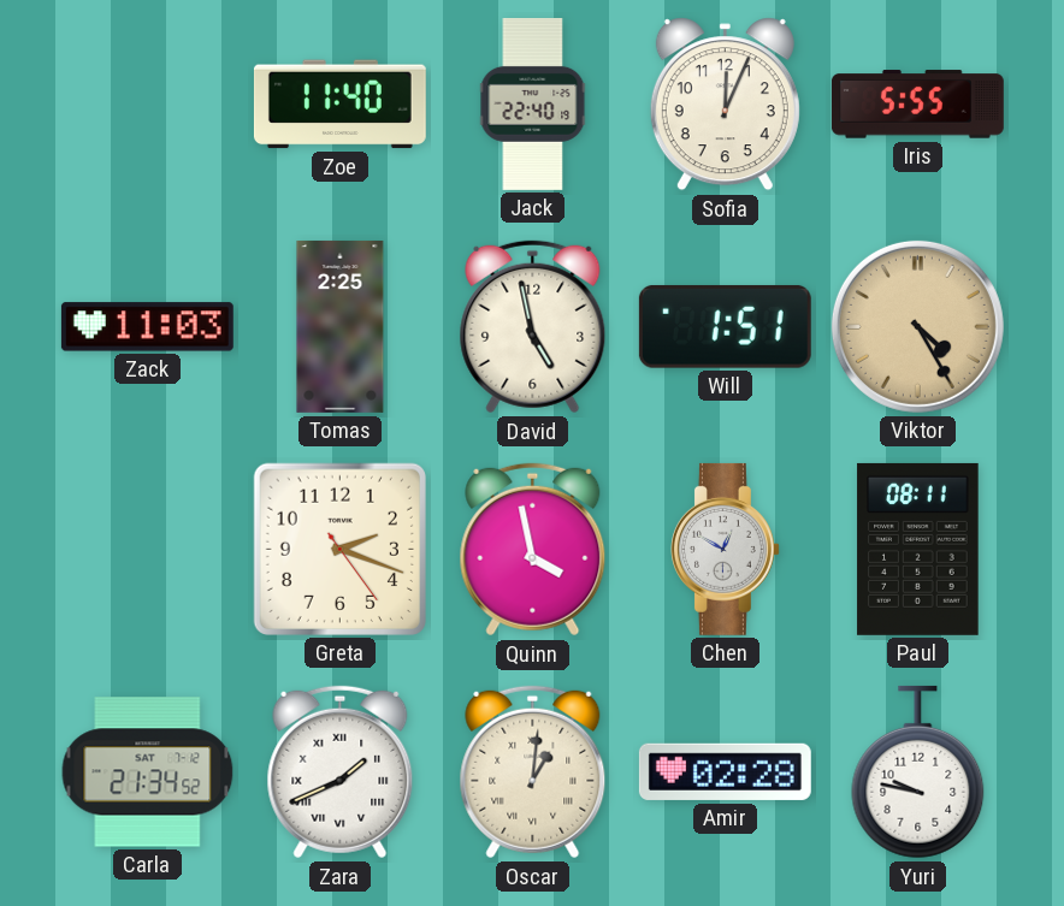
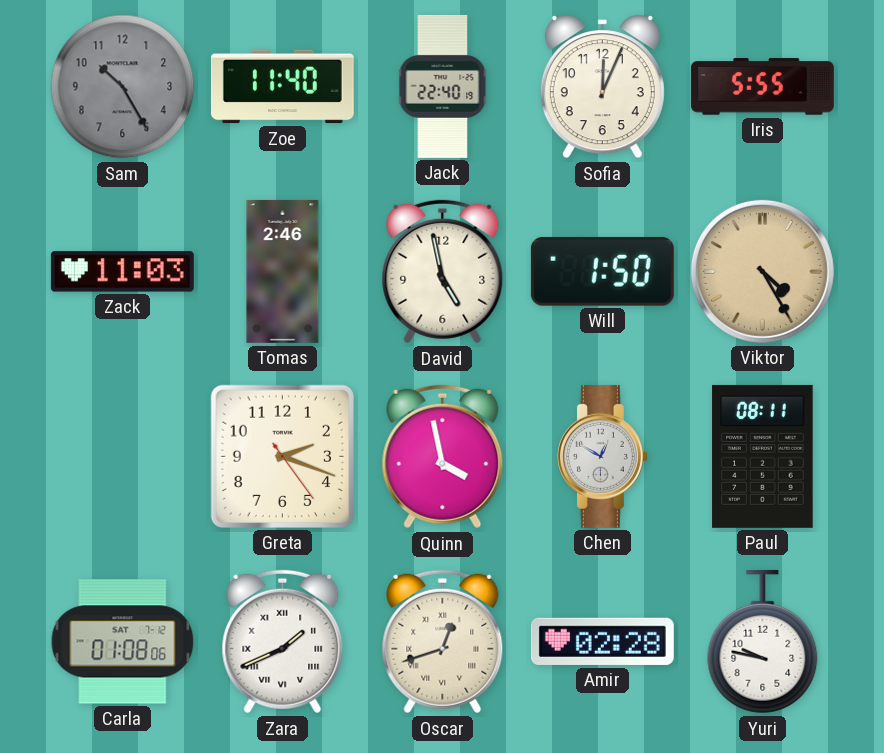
Sam: none -> 10:25
Tomas: 2:25 -> 2:46
Will: 1:51 -> 1:50
Carla: 21:34 -> 01:08
Oscar: 1:01 -> 12:42
